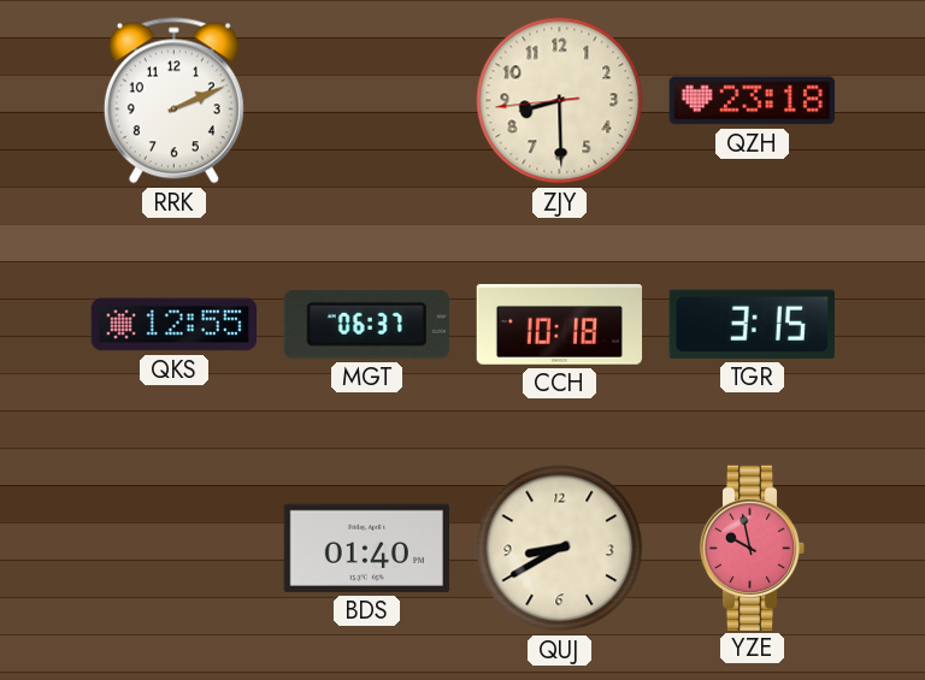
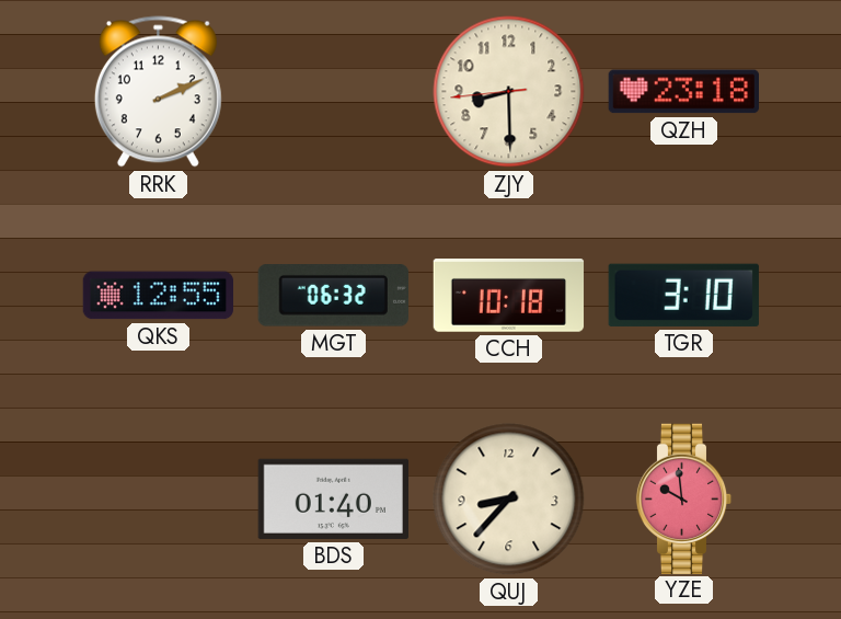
MGT: 06:37 -> 06:32
TGR: 3:15 -> 3:10
QUJ: 8:40 -> 8:37
YZE: 9:58 -> 9:59
